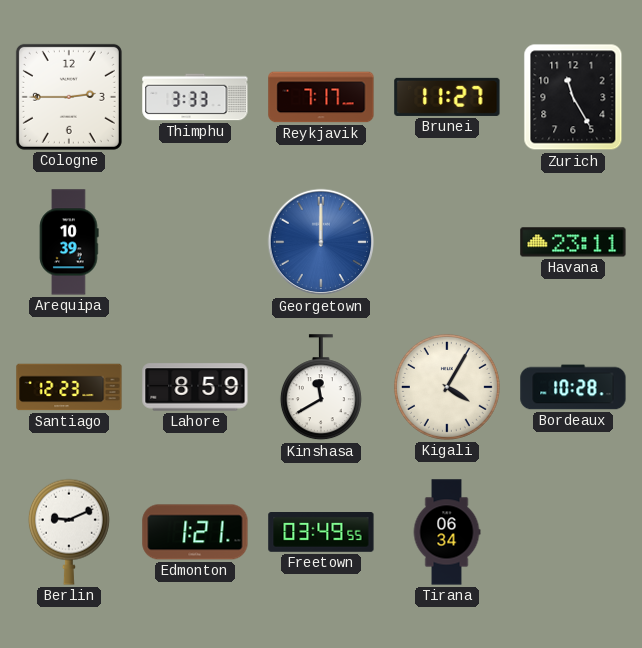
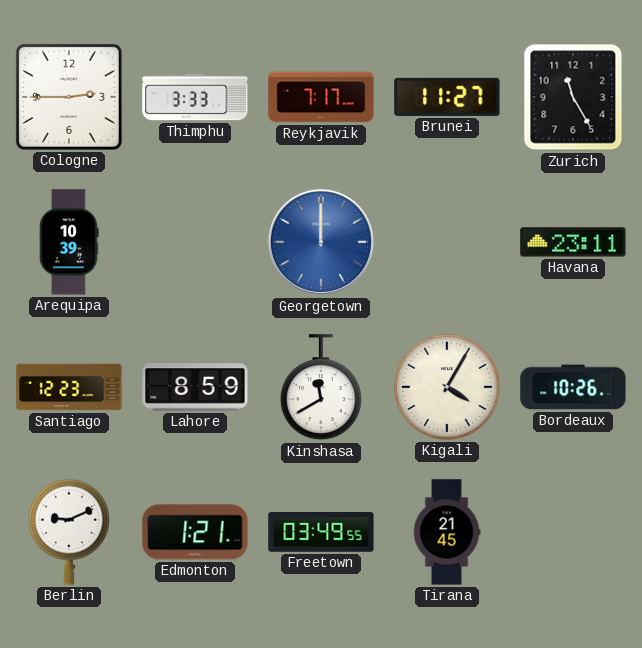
Bordeaux: 10:28 -> 10:26
Tirana: 06:34 -> 21:45
